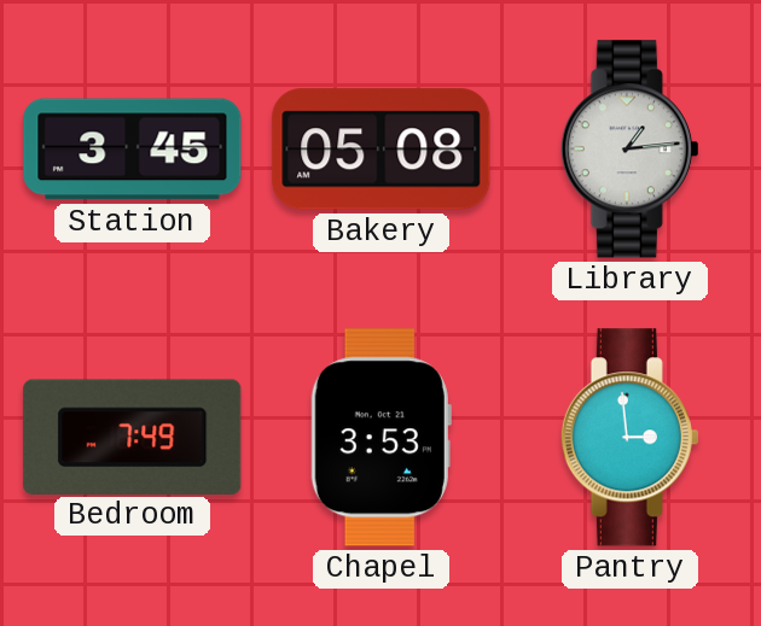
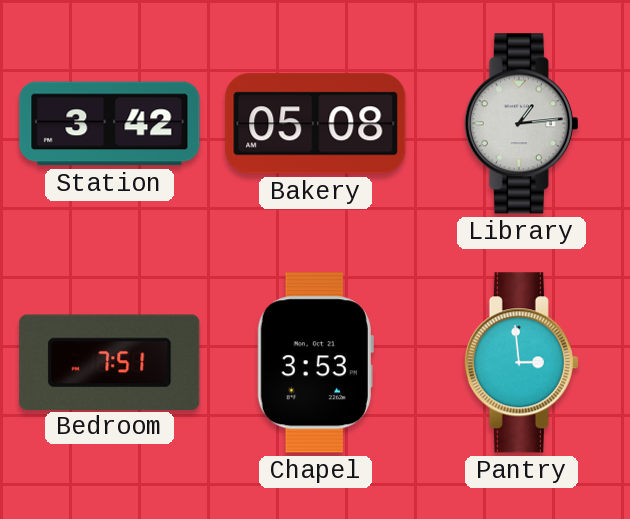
Station: 3:45 -> 3:42
Bedroom: 7:49 -> 7:51
